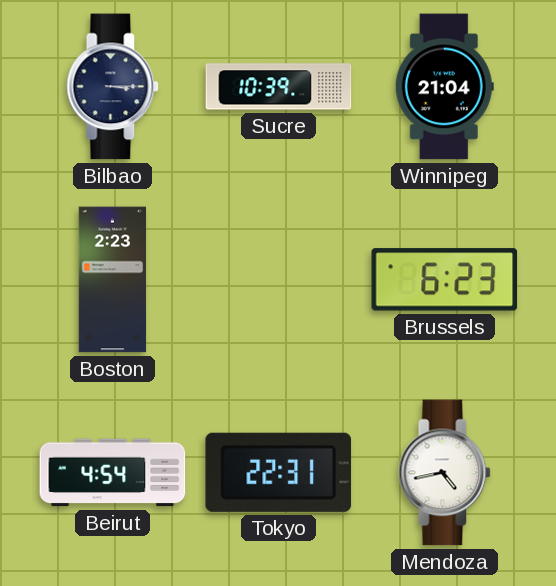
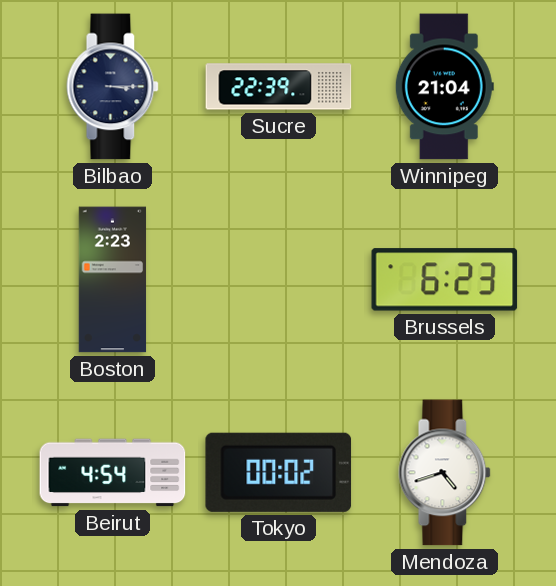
Sucre: 10:39 -> 22:39
Tokyo: 22:31 -> 00:02
Mendoza: 4:43 -> 4:42
